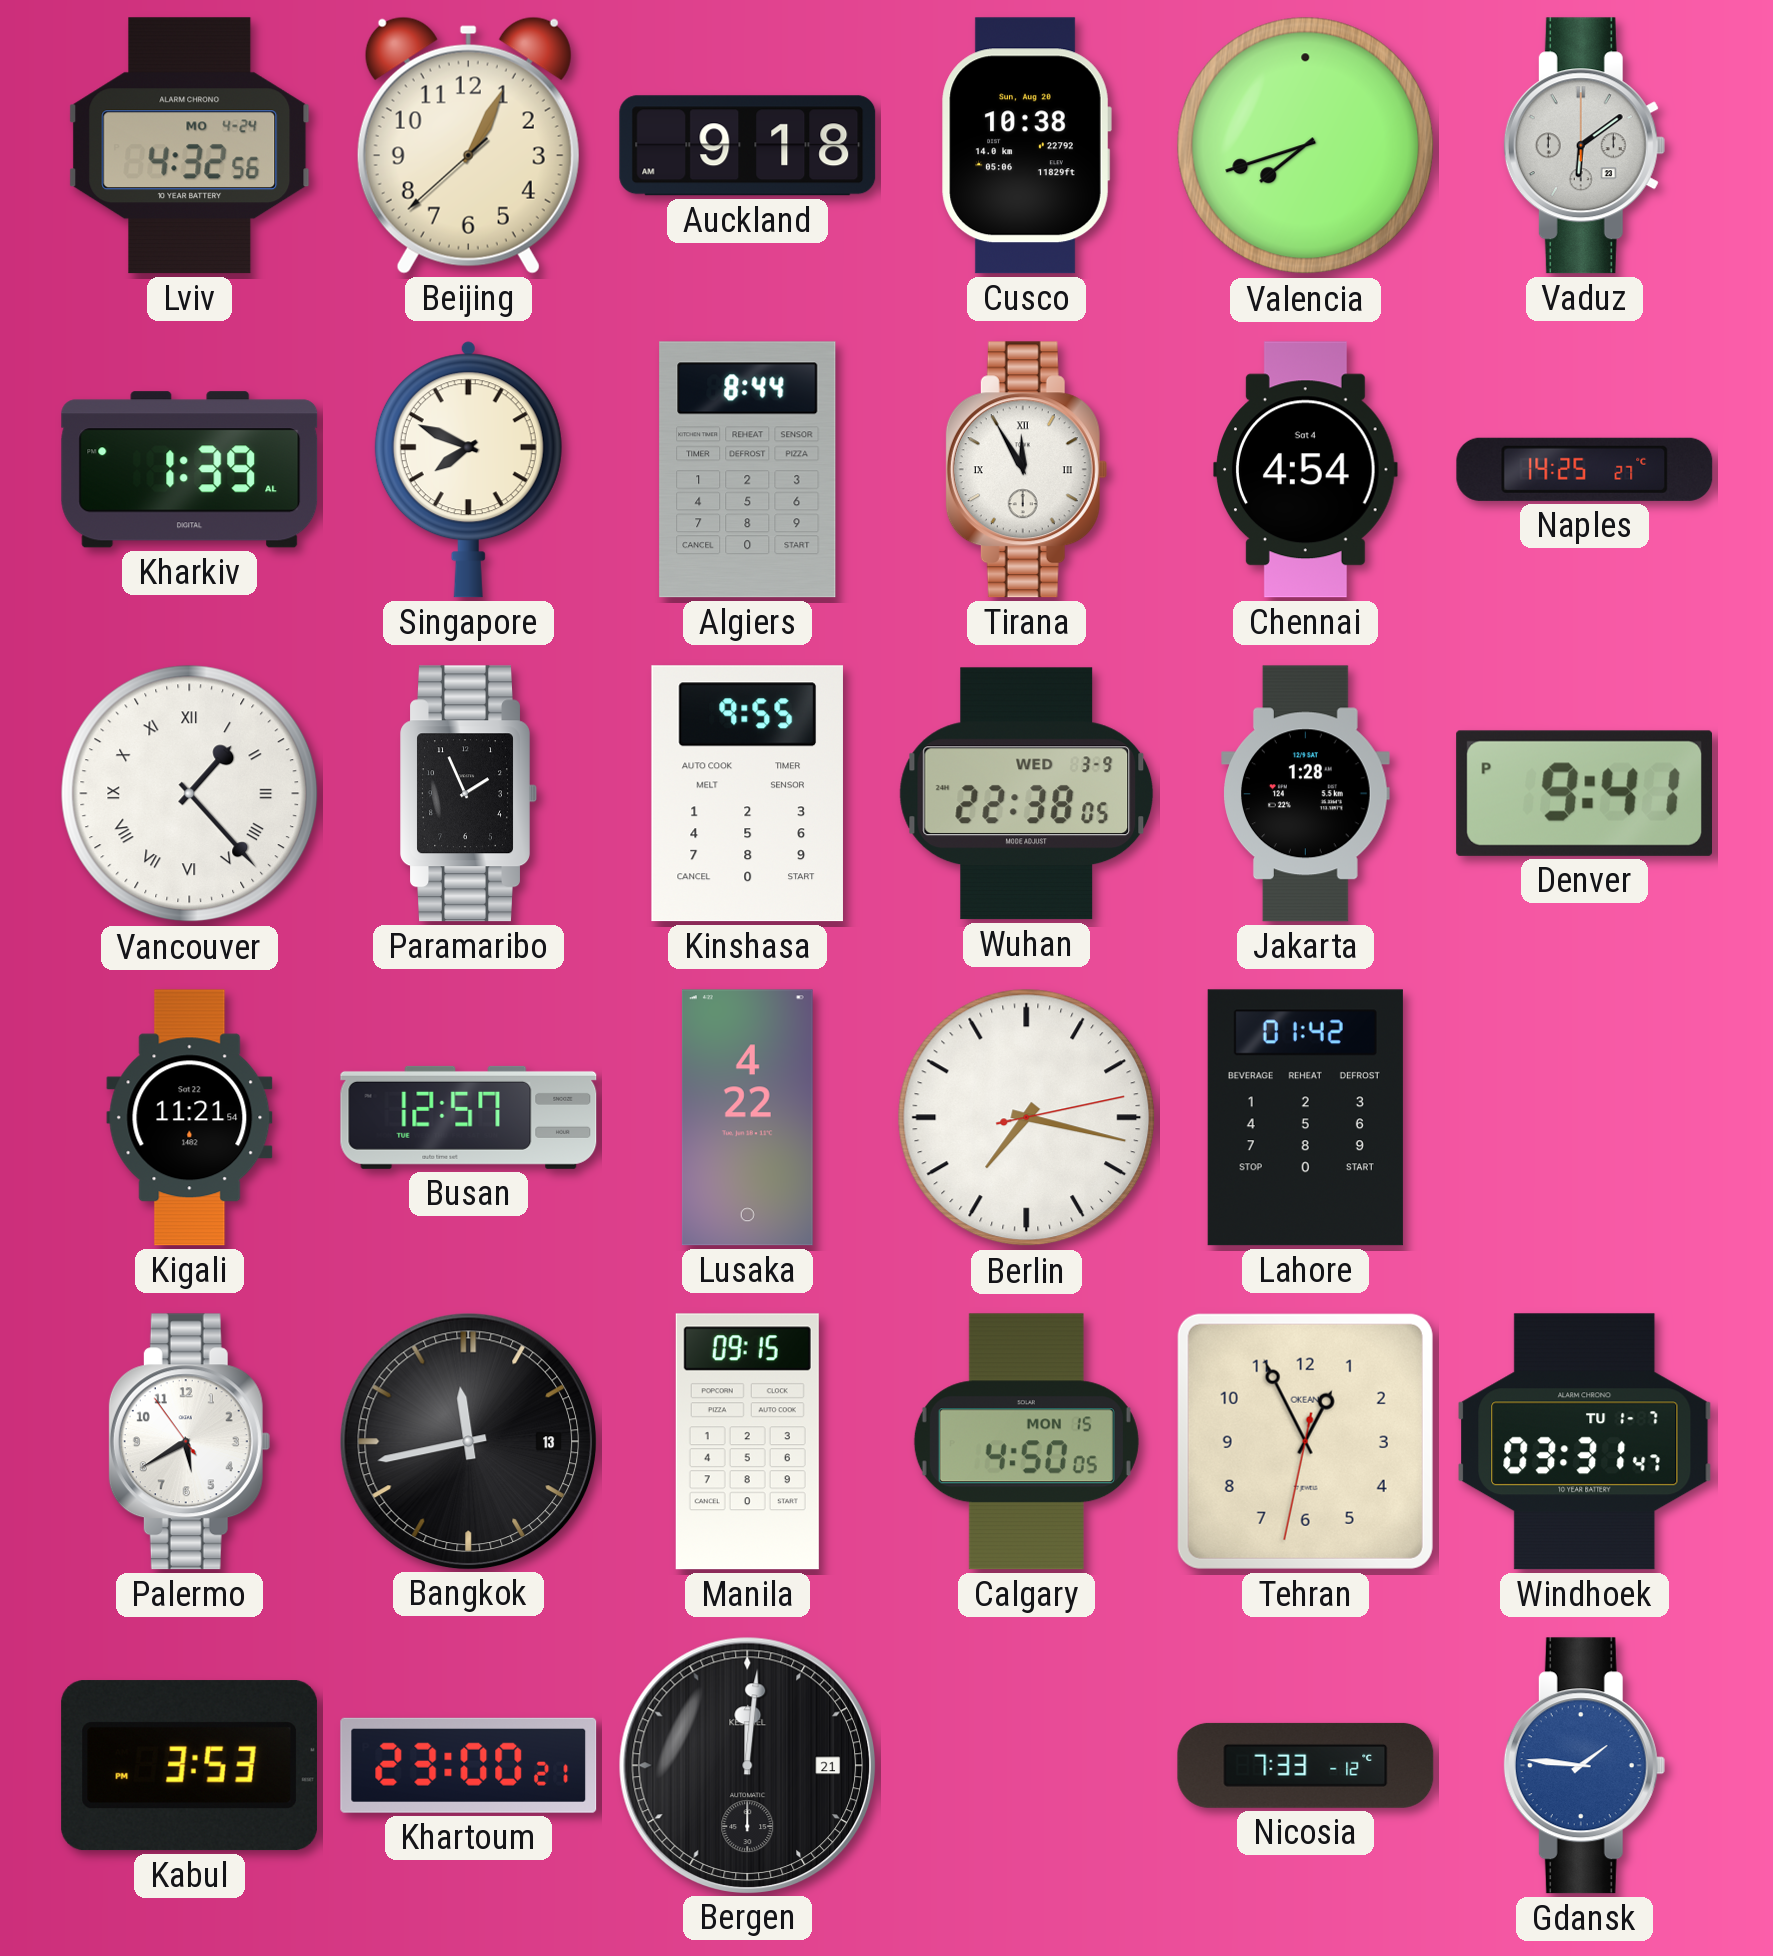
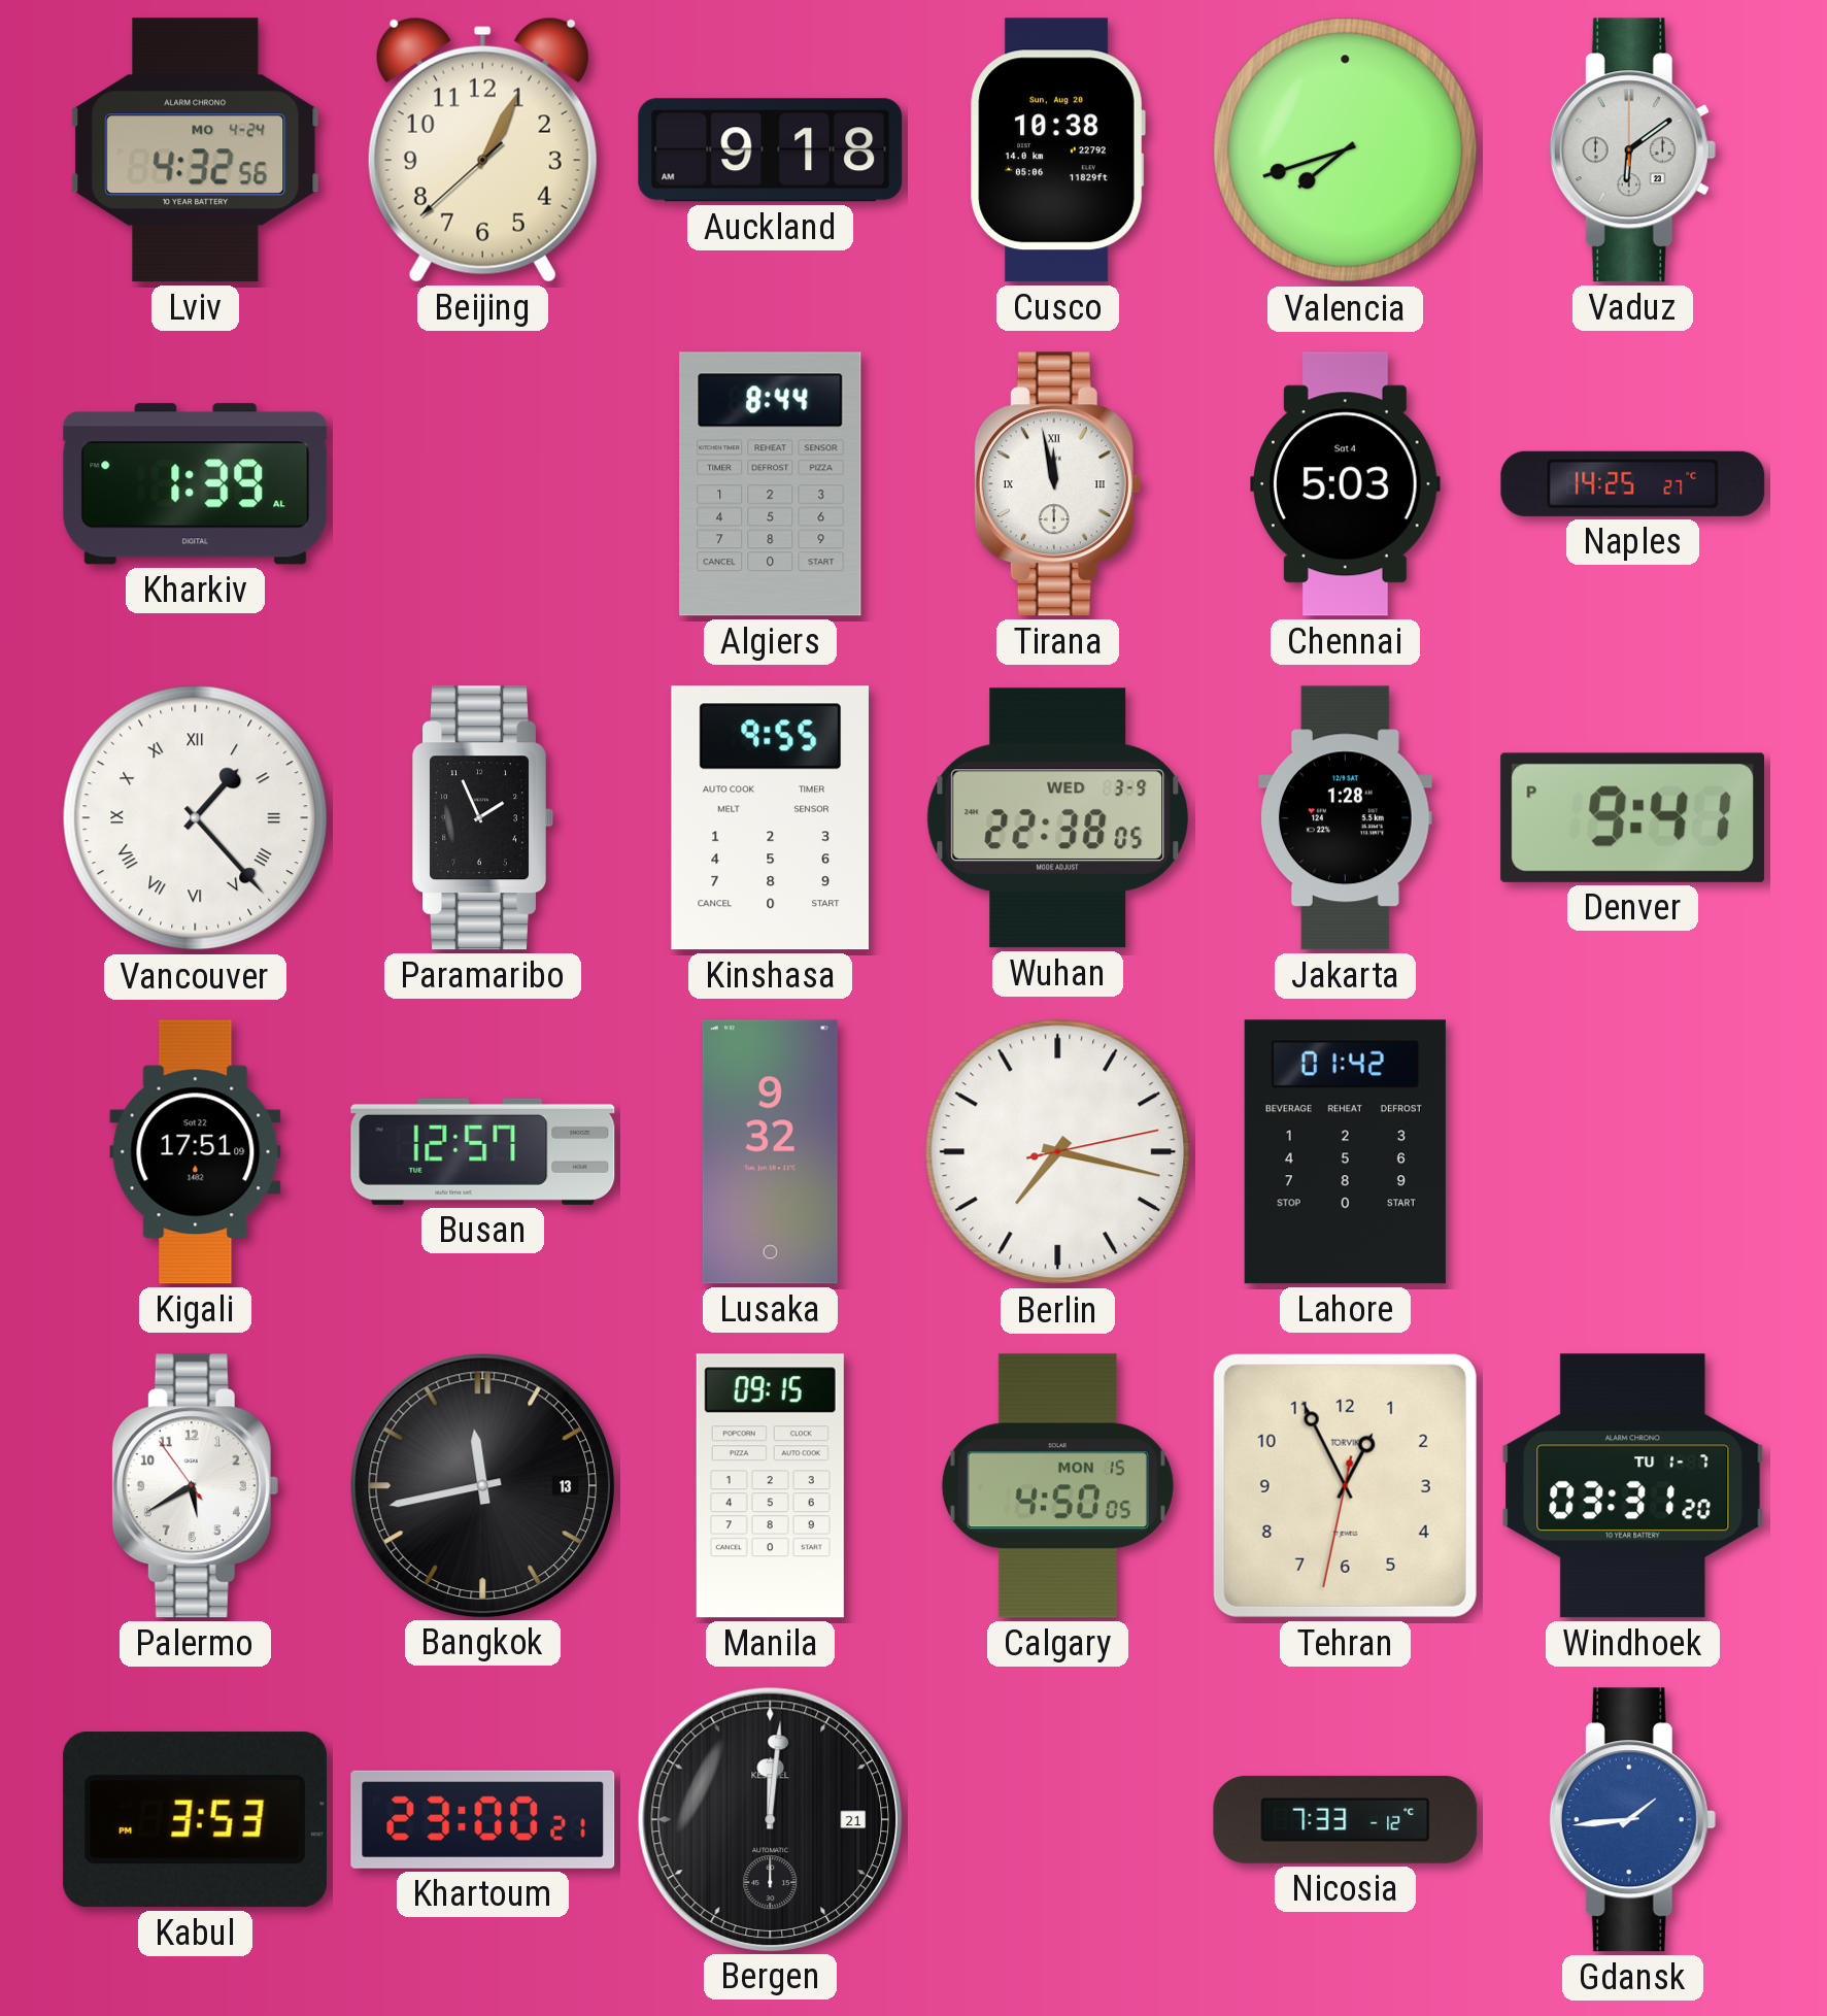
Singapore: 7:49 -> none
Tirana: 11:55 -> 11:58
Chennai: 4:54 -> 5:03
Kigali: 11:21 -> 17:51
Lusaka: 4:22 -> 9:32
Tehran brand: OKEAN -> TORVIK
Windhoek: 03:31:47 -> 03:31:20
Gdansk: 1:46 -> 1:44
